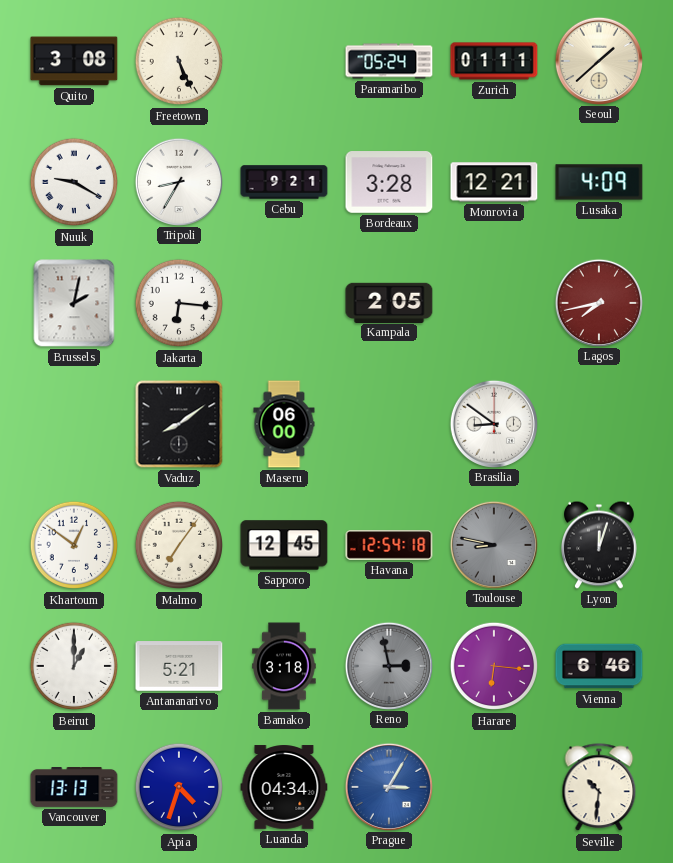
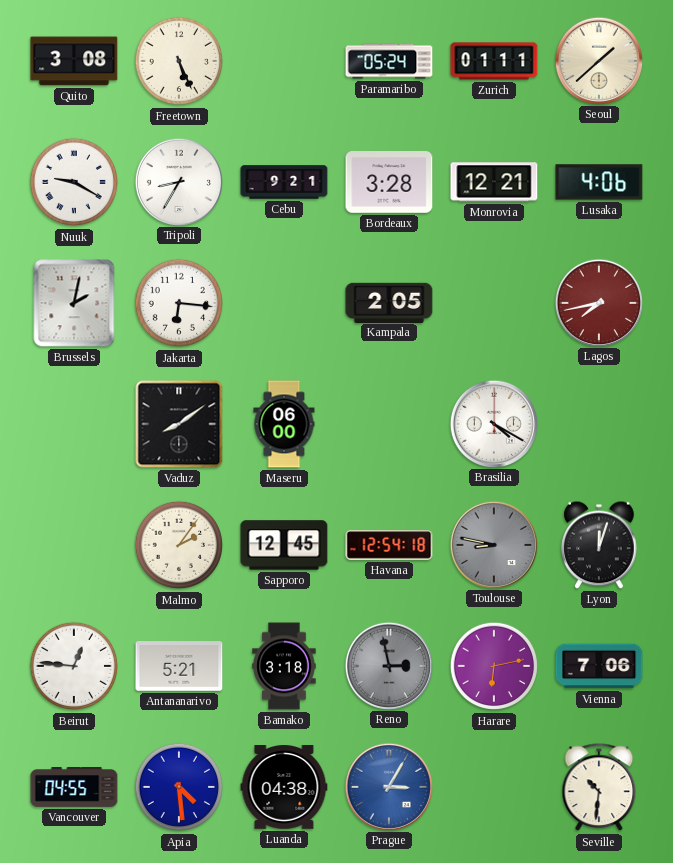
Lusaka: 4:09 -> 4:06
Brasilia: 8:51 -> 4:20
Khartoum: 12:51 -> none
Malmo: 7:06 -> 2:06
Beirut: 1:00 -> 12:46
Harare: 6:16 -> 6:13
Vienna: 6:46 -> 7:06
Vancouver: 13:13 -> 04:55
Apia: 4:33 -> 4:29
Luanda: 04:34 -> 04:38
